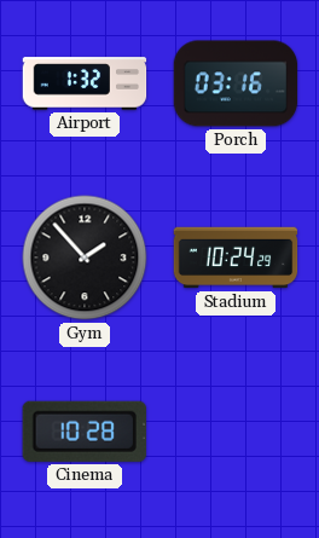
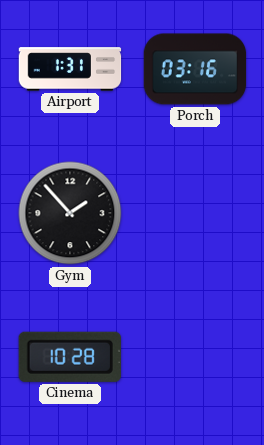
Airport: 1:32 -> 1:31
Stadium: 10:24 -> none
